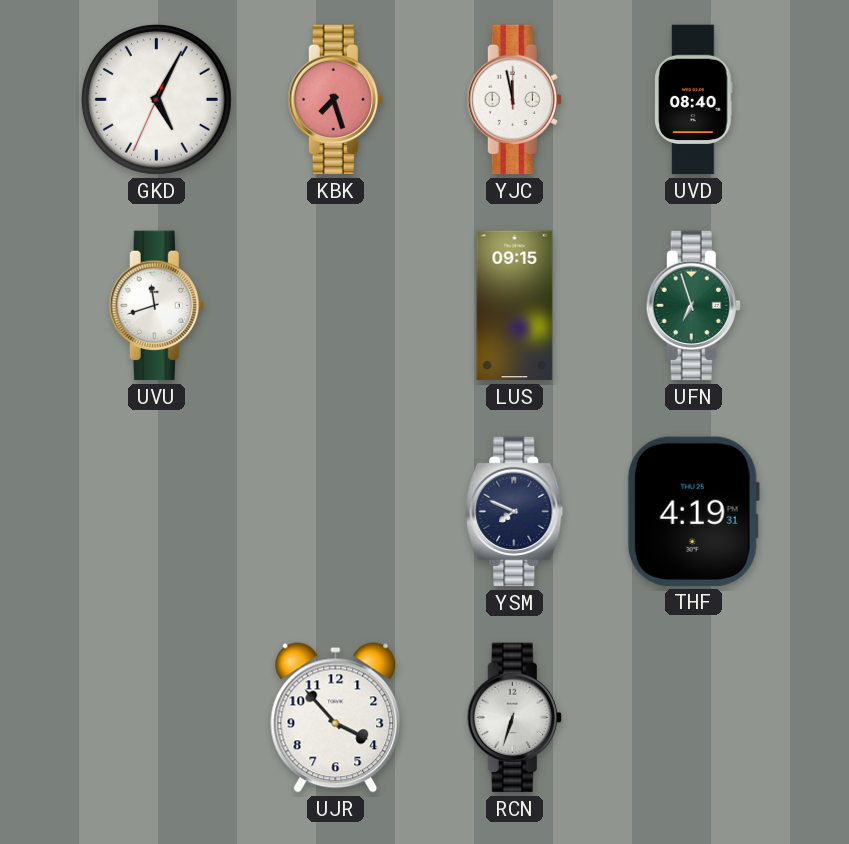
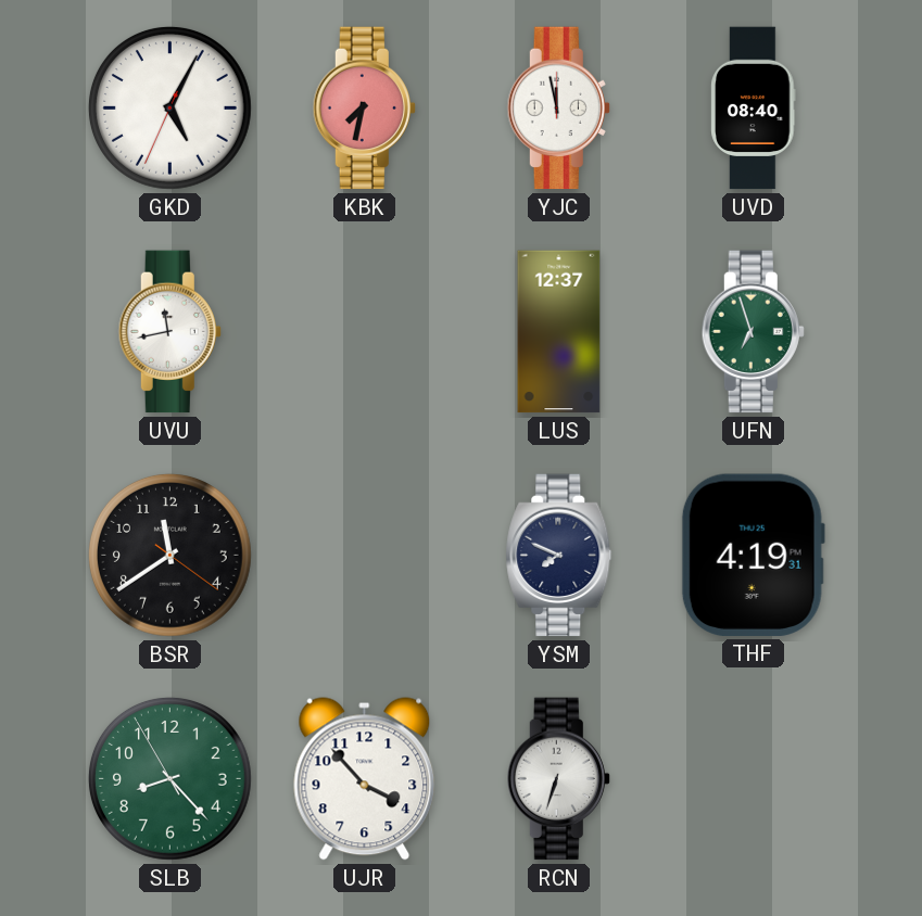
KBK: 7:27 -> 7:32
UVU: 11:42 -> 11:43
LUS: 09:15 -> 12:37
BSR: none -> 11:39
SLB: none -> 8:22
